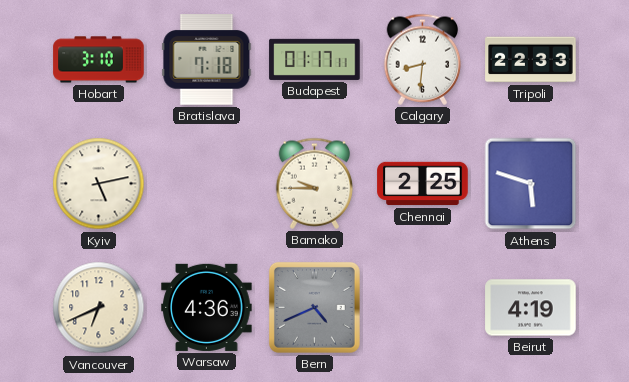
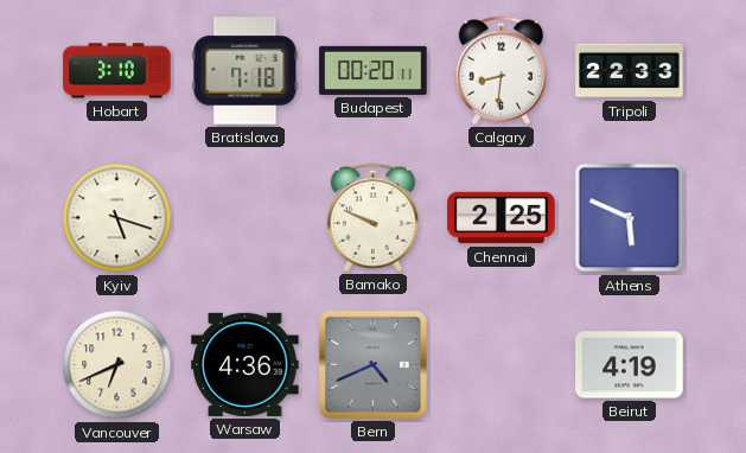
Budapest: 01:17 -> 00:20
Kyiv: 5:13 -> 5:18
Bamako: 9:45 -> 9:49
Athens: 5:48 -> 5:49
